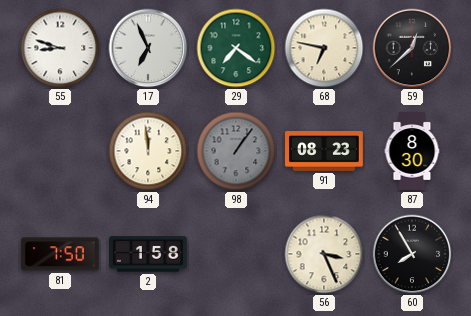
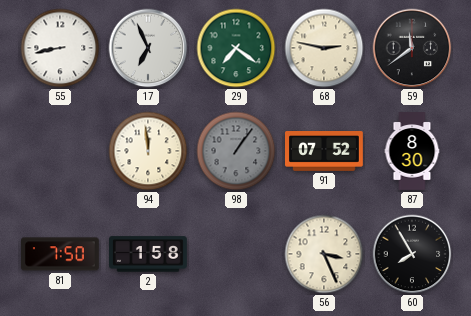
55: 8:48 -> 8:43
68: 6:47 -> 2:47
59: 12:38 -> 11:39
91: 08:23 -> 07:52
